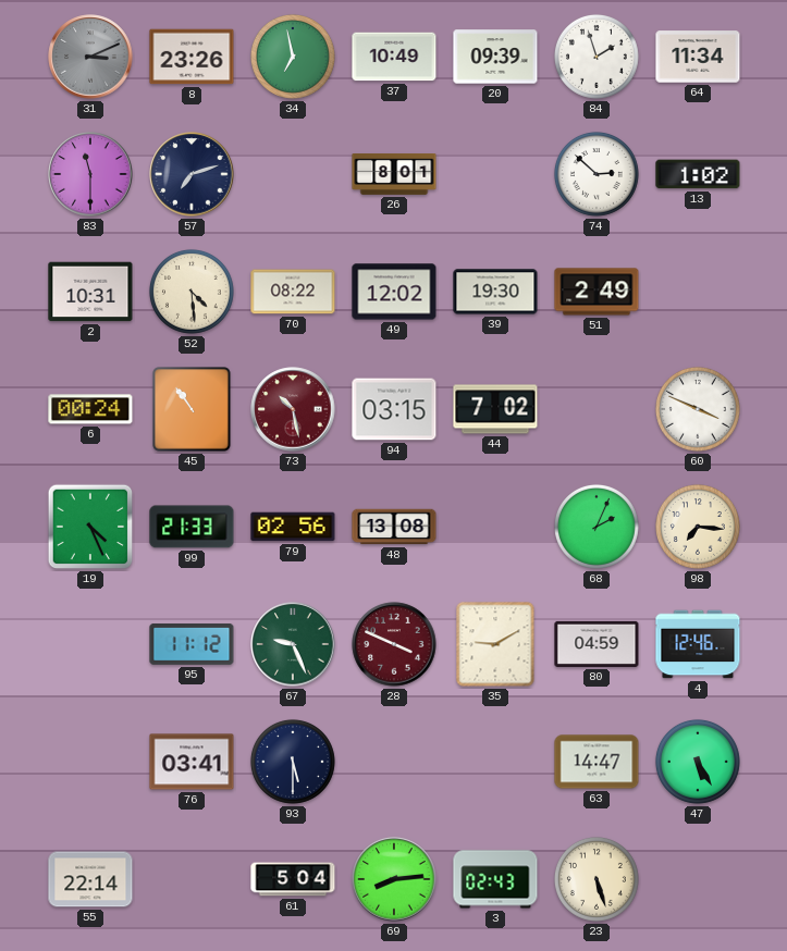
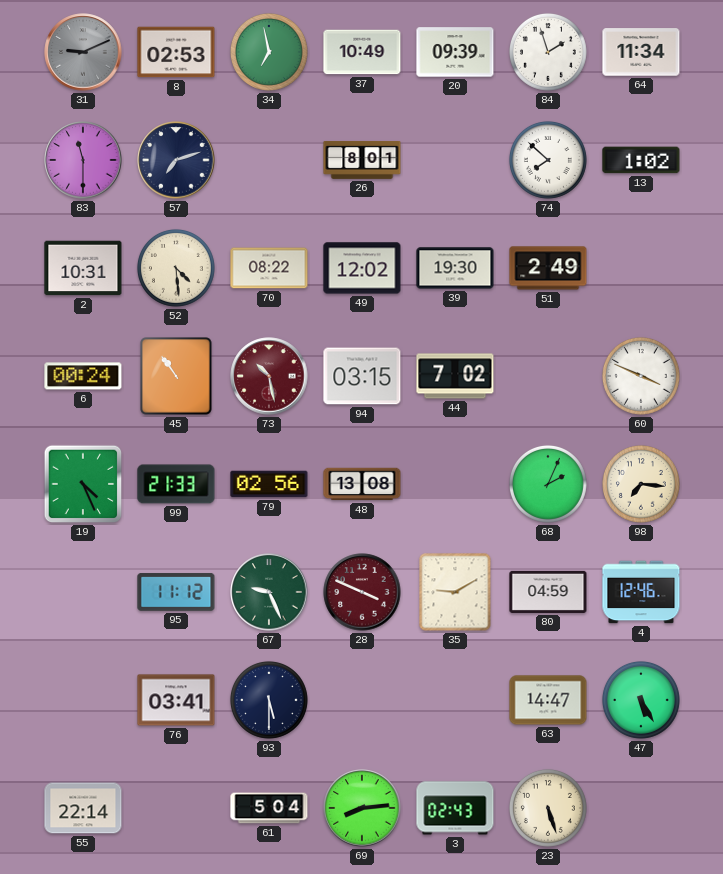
31: 3:11 -> 9:11
8: 23:26 -> 02:53
74: 2:52 -> 7:52
